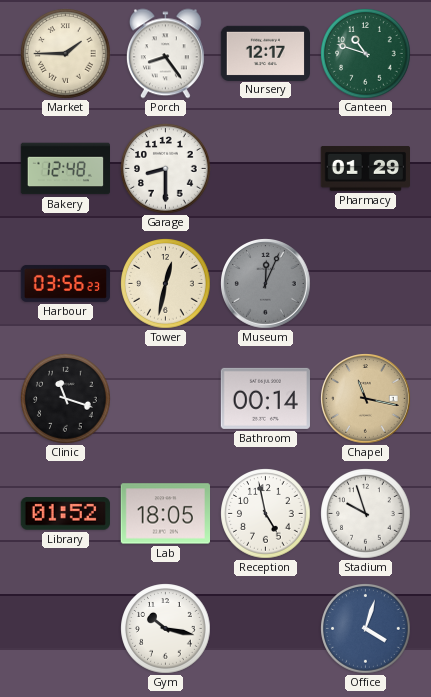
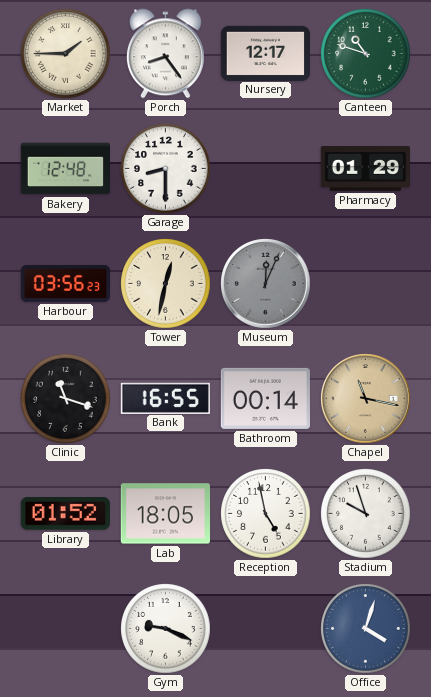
Bank: none -> 16:55
Gym: 10:17 -> 9:19
